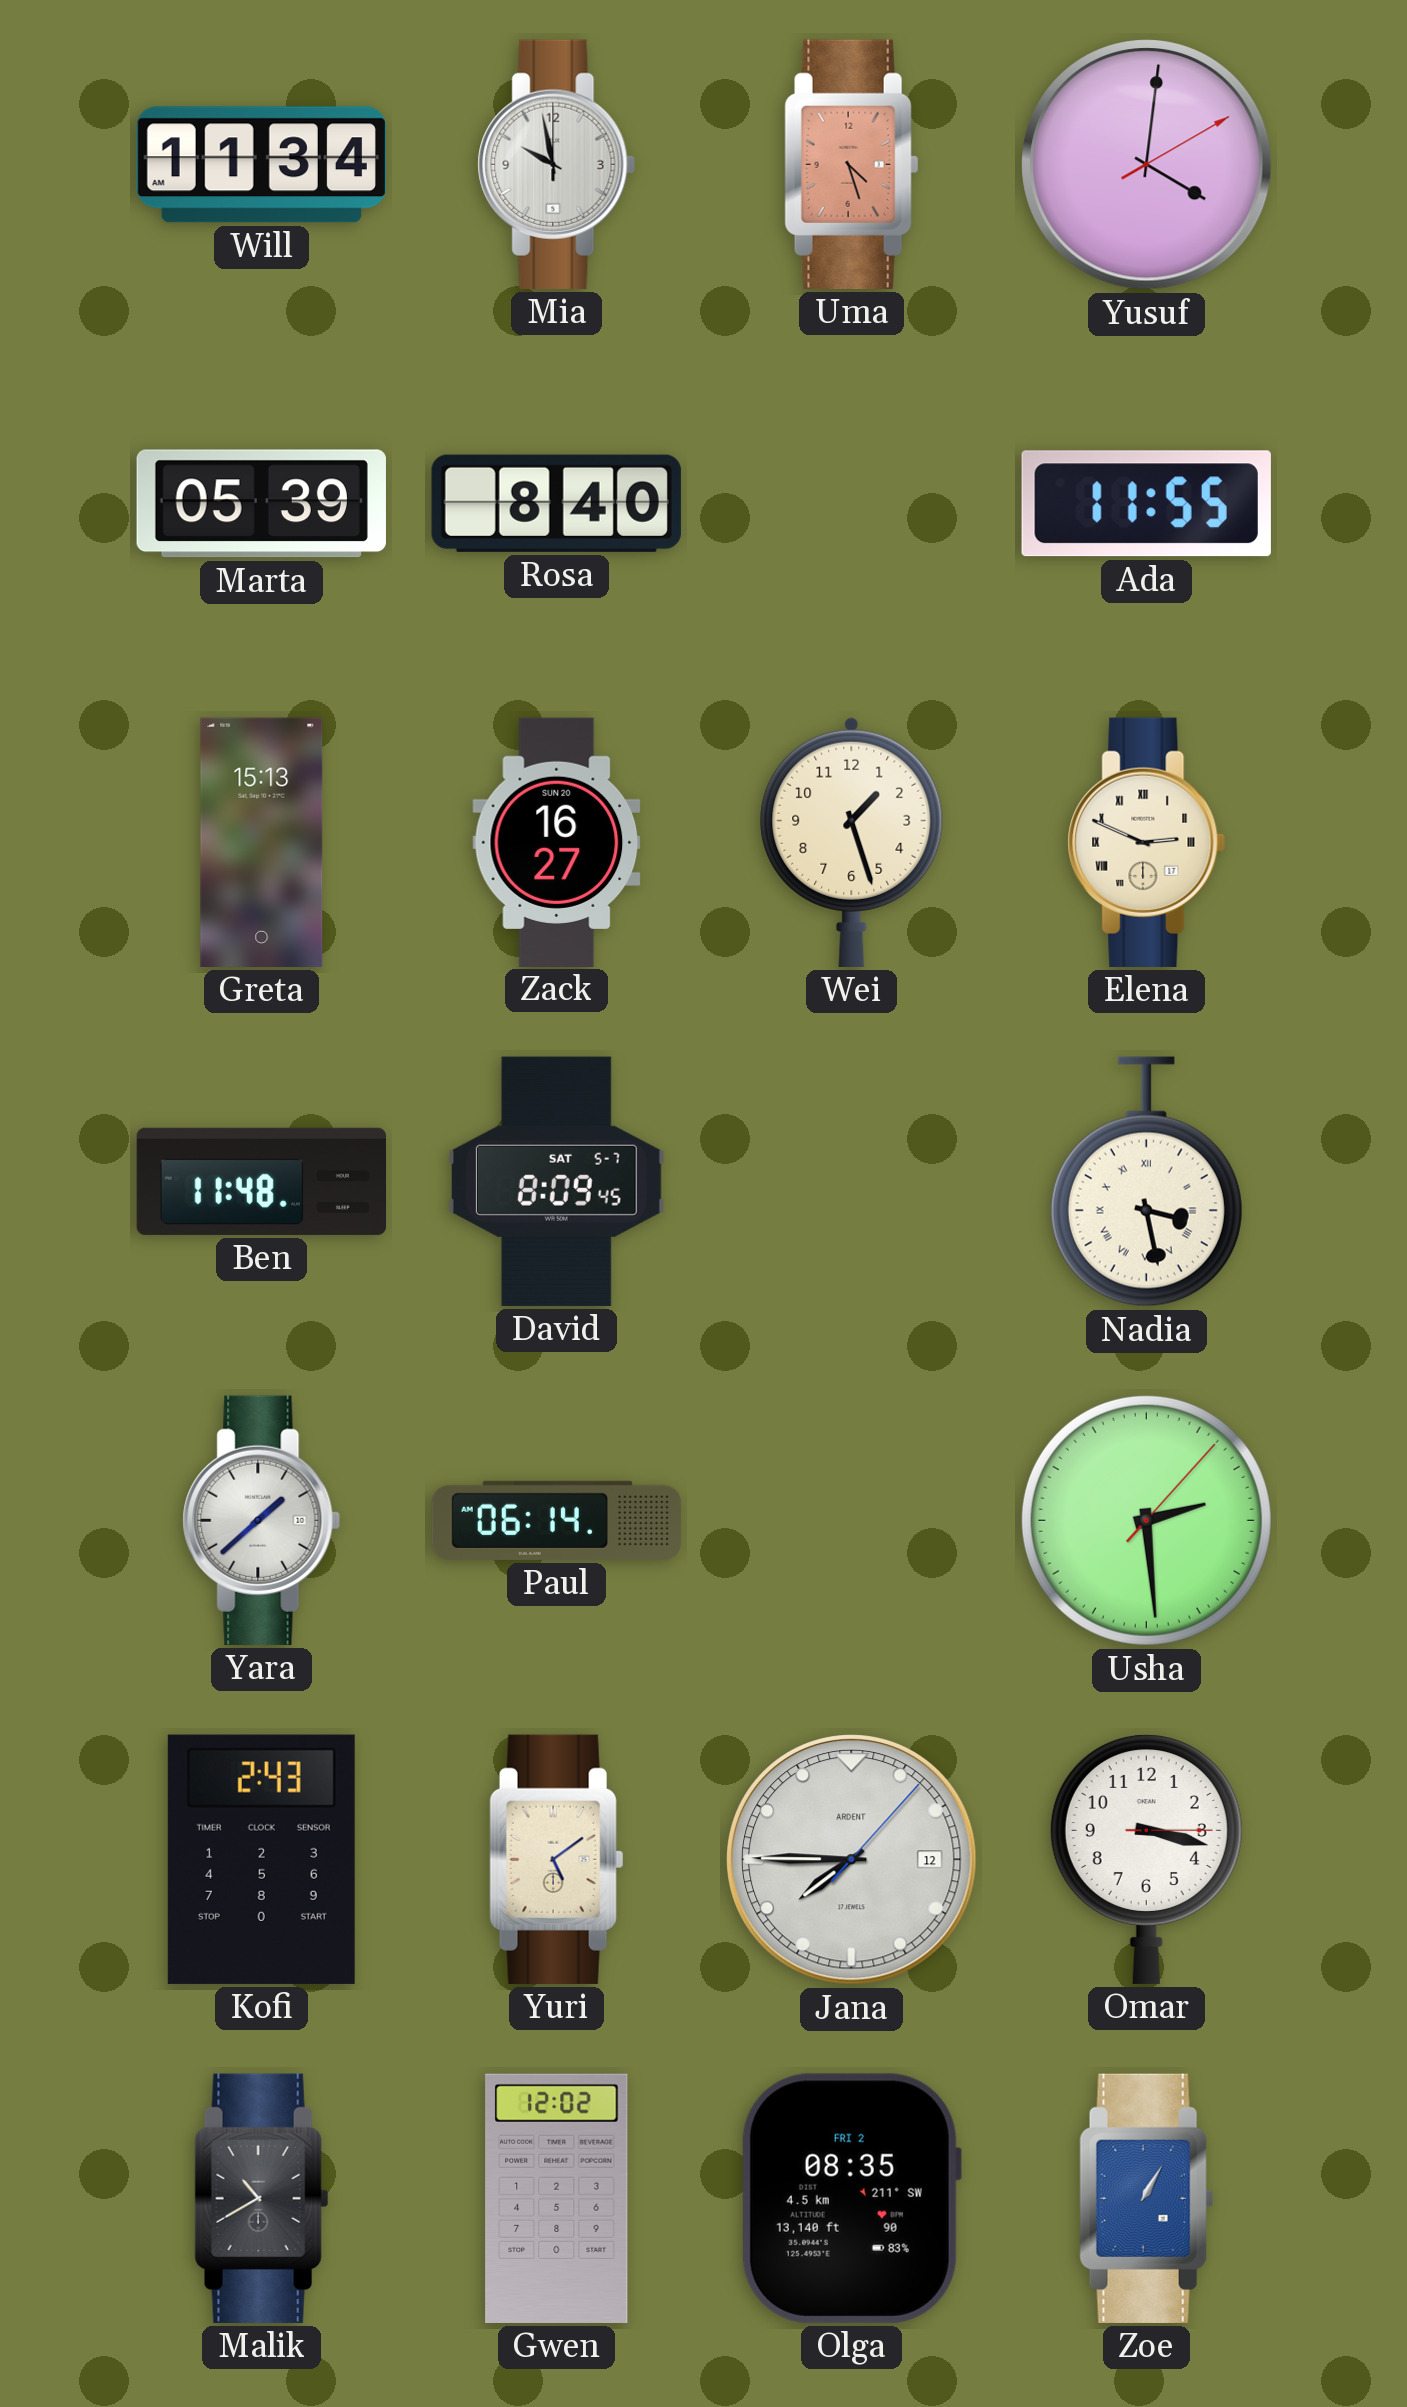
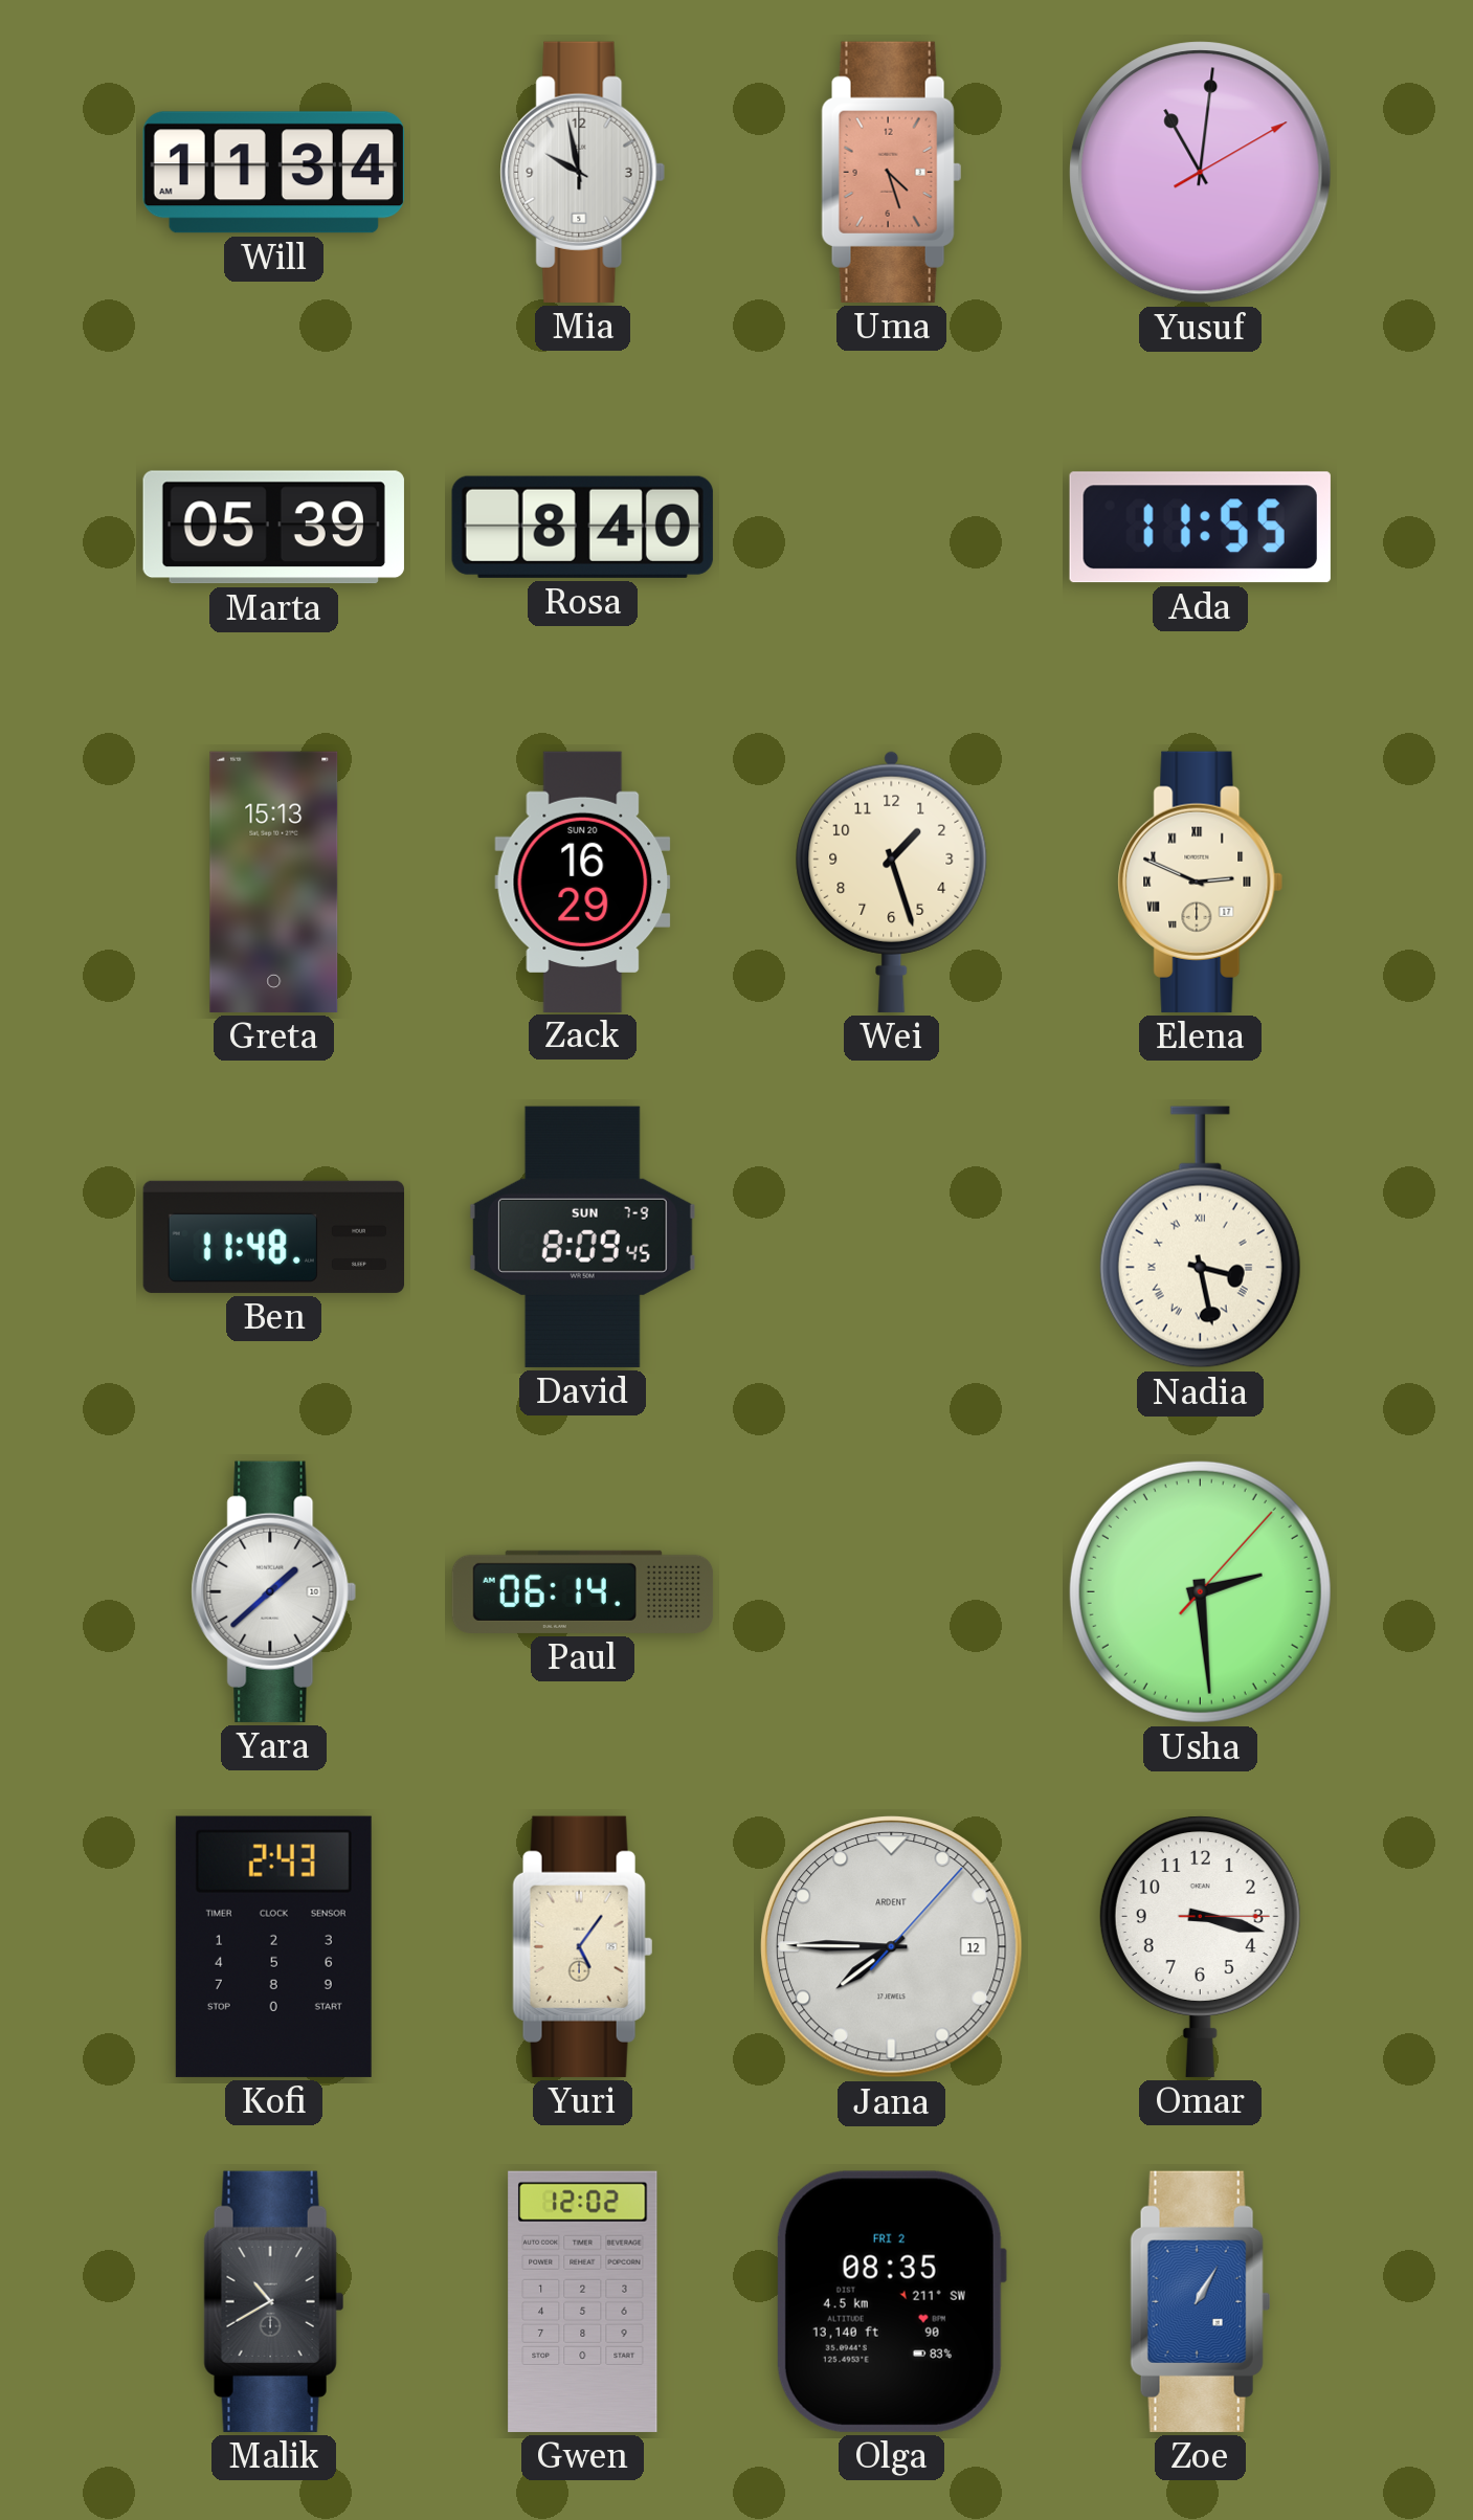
Yusuf: 4:01 -> 11:01
Zack: 16:27 -> 16:29
David date: SAT 5-7 -> SUN 7-9
Yuri: 5:09 -> 5:06
